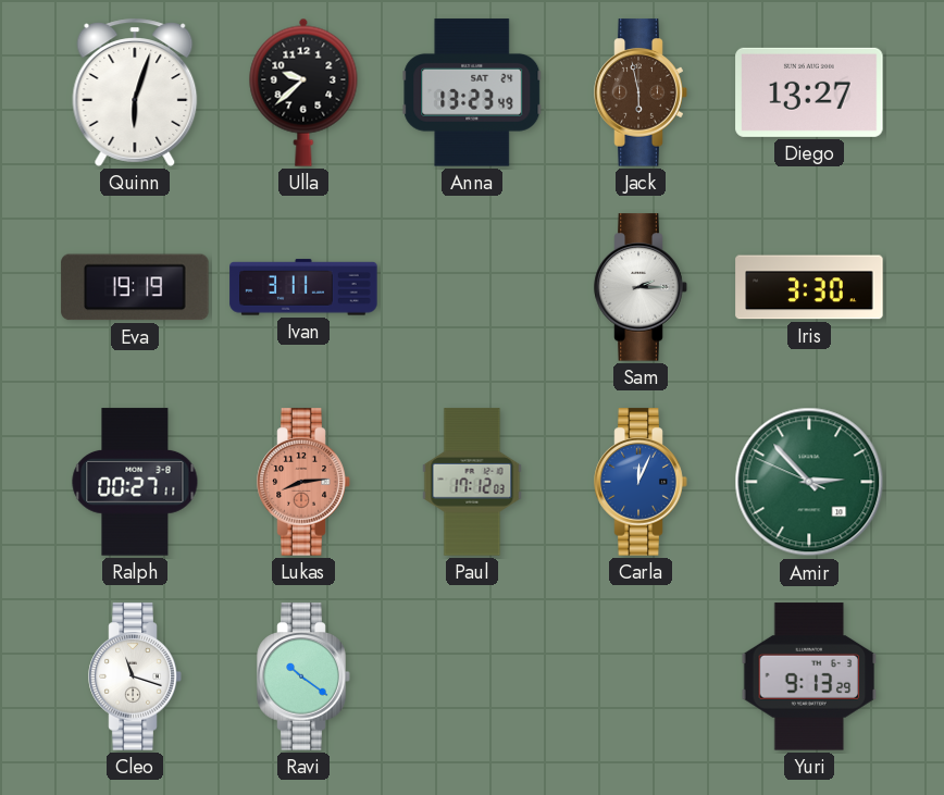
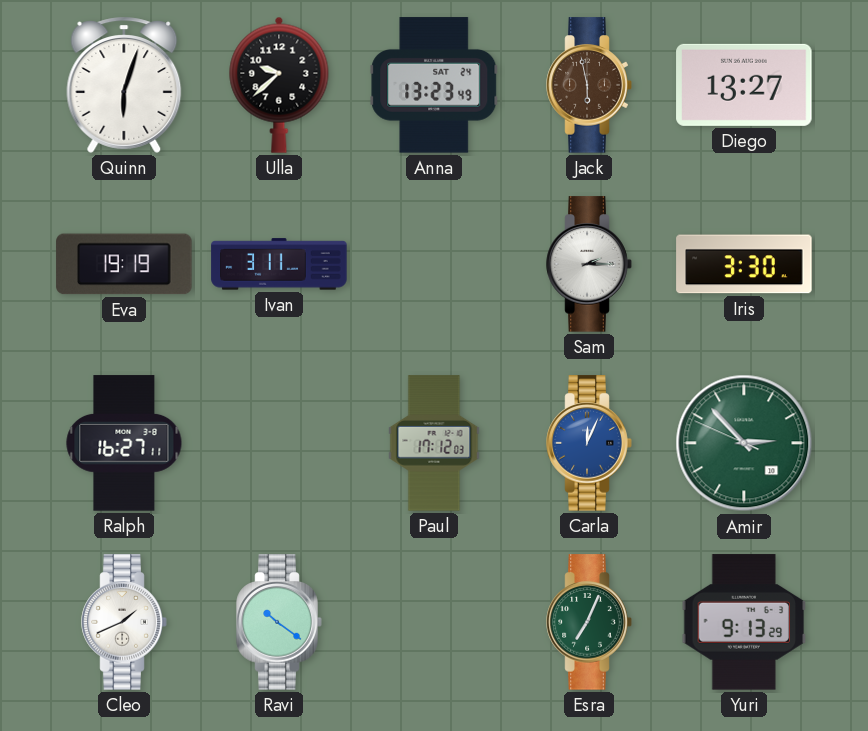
Ralph: 00:27 -> 16:27
Lukas: 8:14 -> none
Cleo: 11:18 -> 1:41
Esra: none -> 7:04
